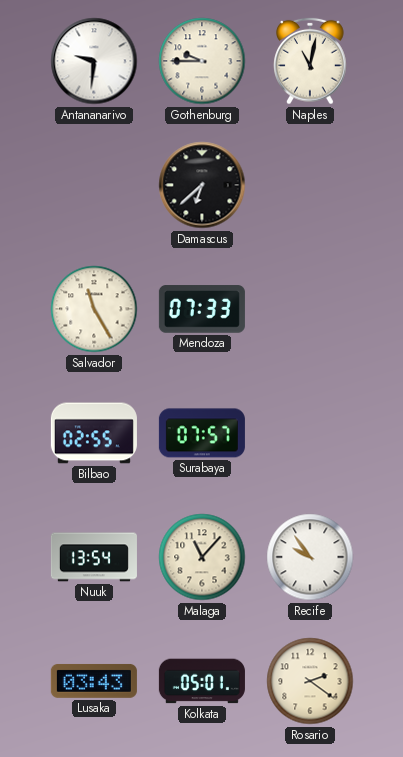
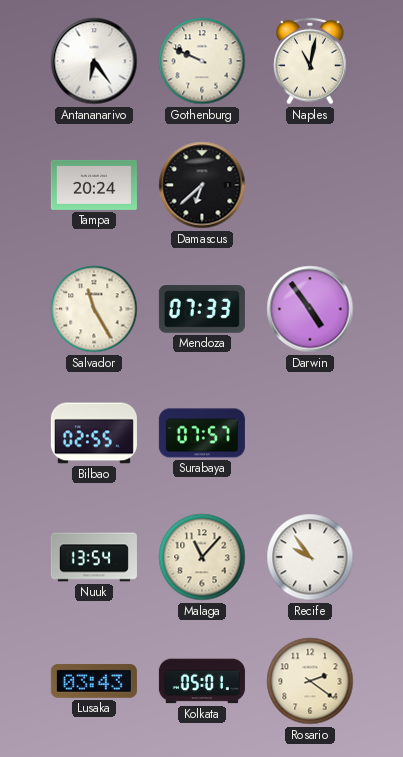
Antananarivo: 9:31 -> 6:24
Gothenburg: 9:45 -> 9:49
Tampa: none -> 20:24
Darwin: none -> 4:54
